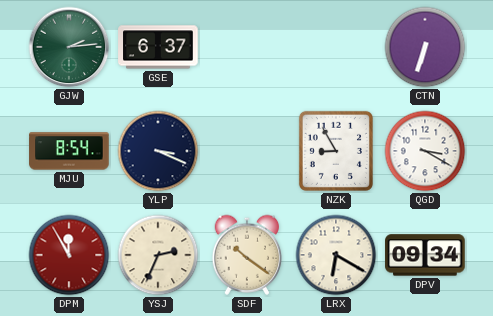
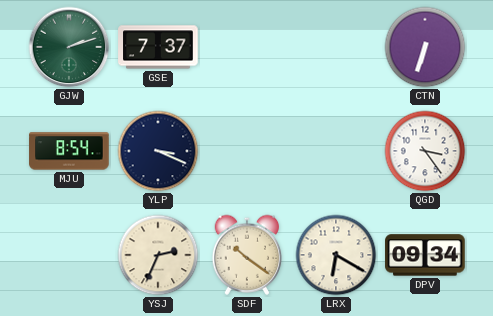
GJW: 2:14 -> 2:12
GSE: 6:37 -> 7:37
NZK: 8:55 -> none
QGD: 3:20 -> 3:24
DPM: 11:55 -> none
